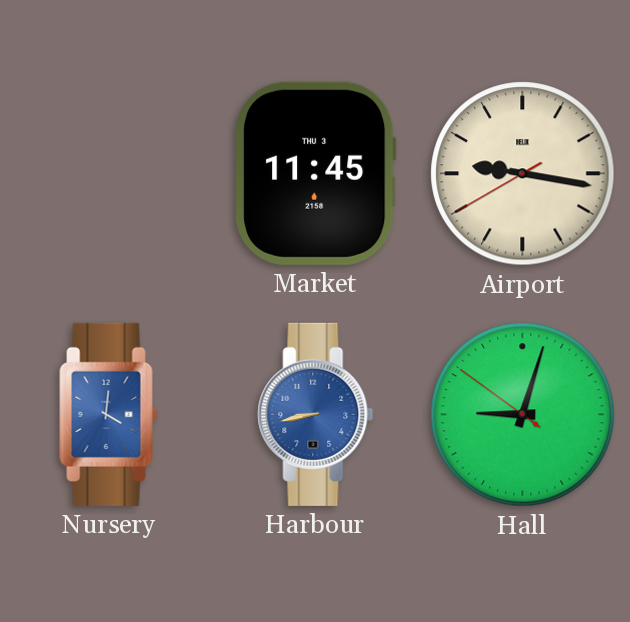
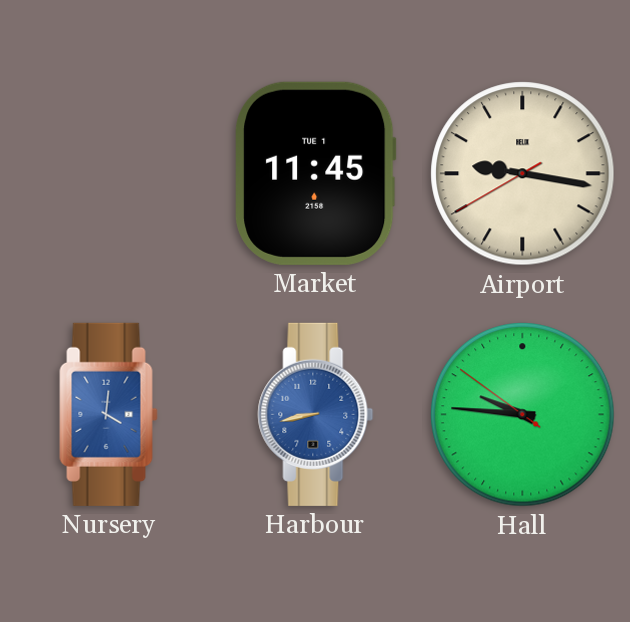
Market date: THU 3 -> TUE 1
Hall: 9:02 -> 9:45
